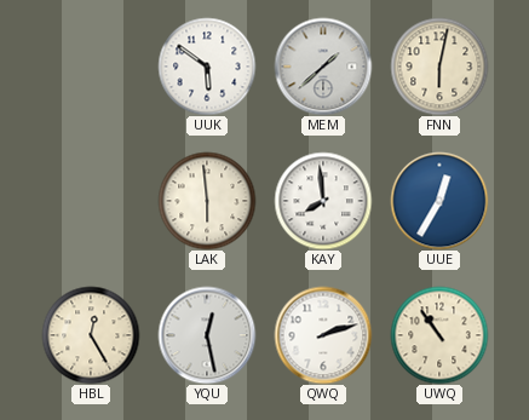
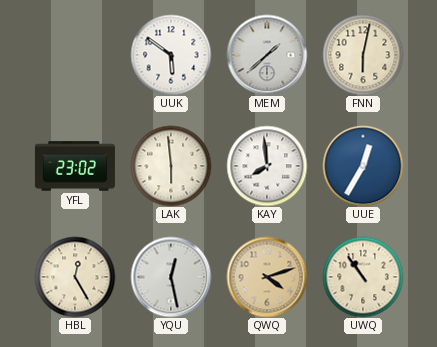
YFL: none -> 23:02
QWQ: 2:12 -> 4:12
QWQ dial: white -> champagne
